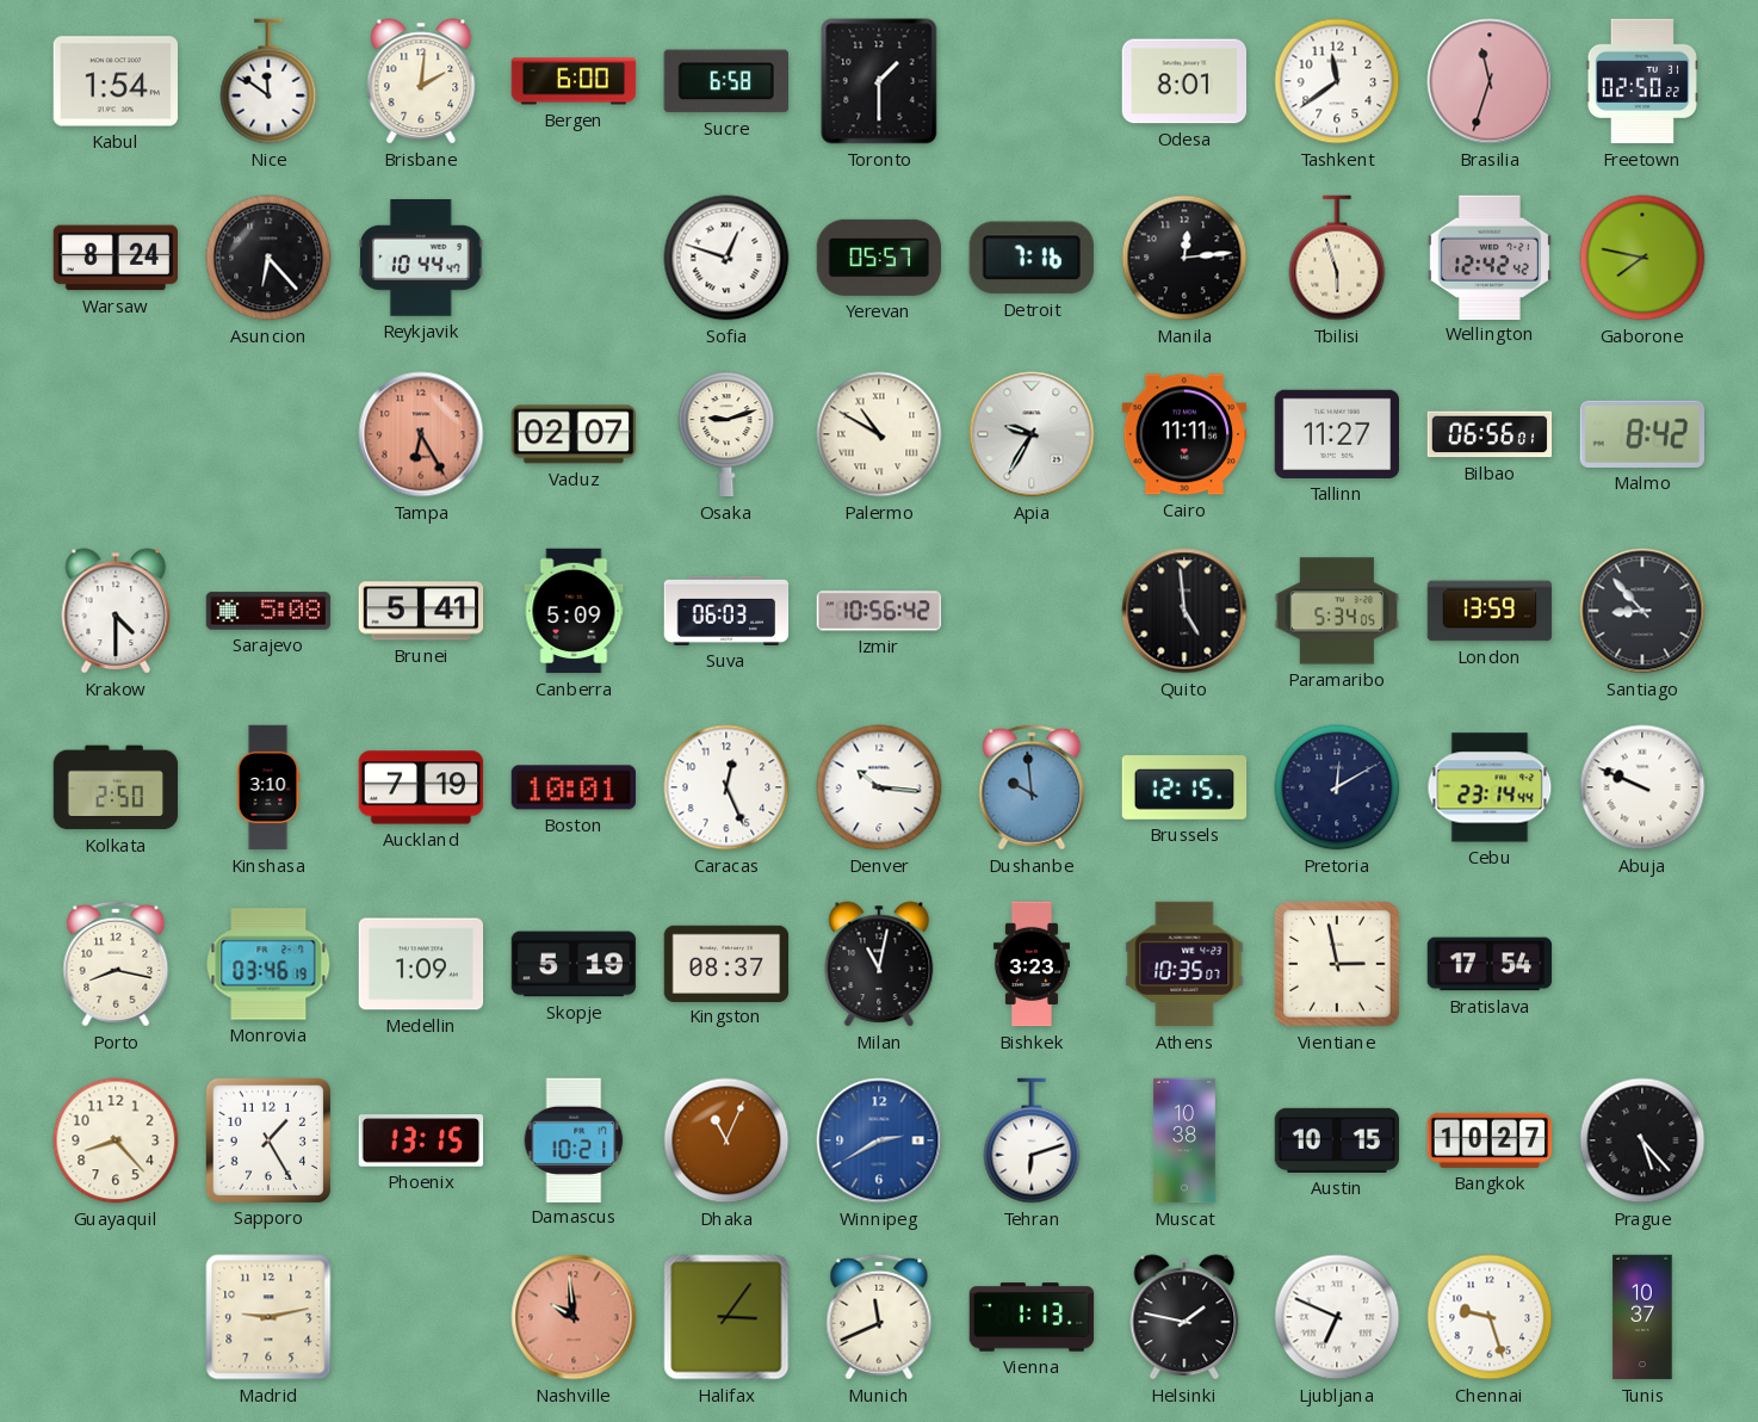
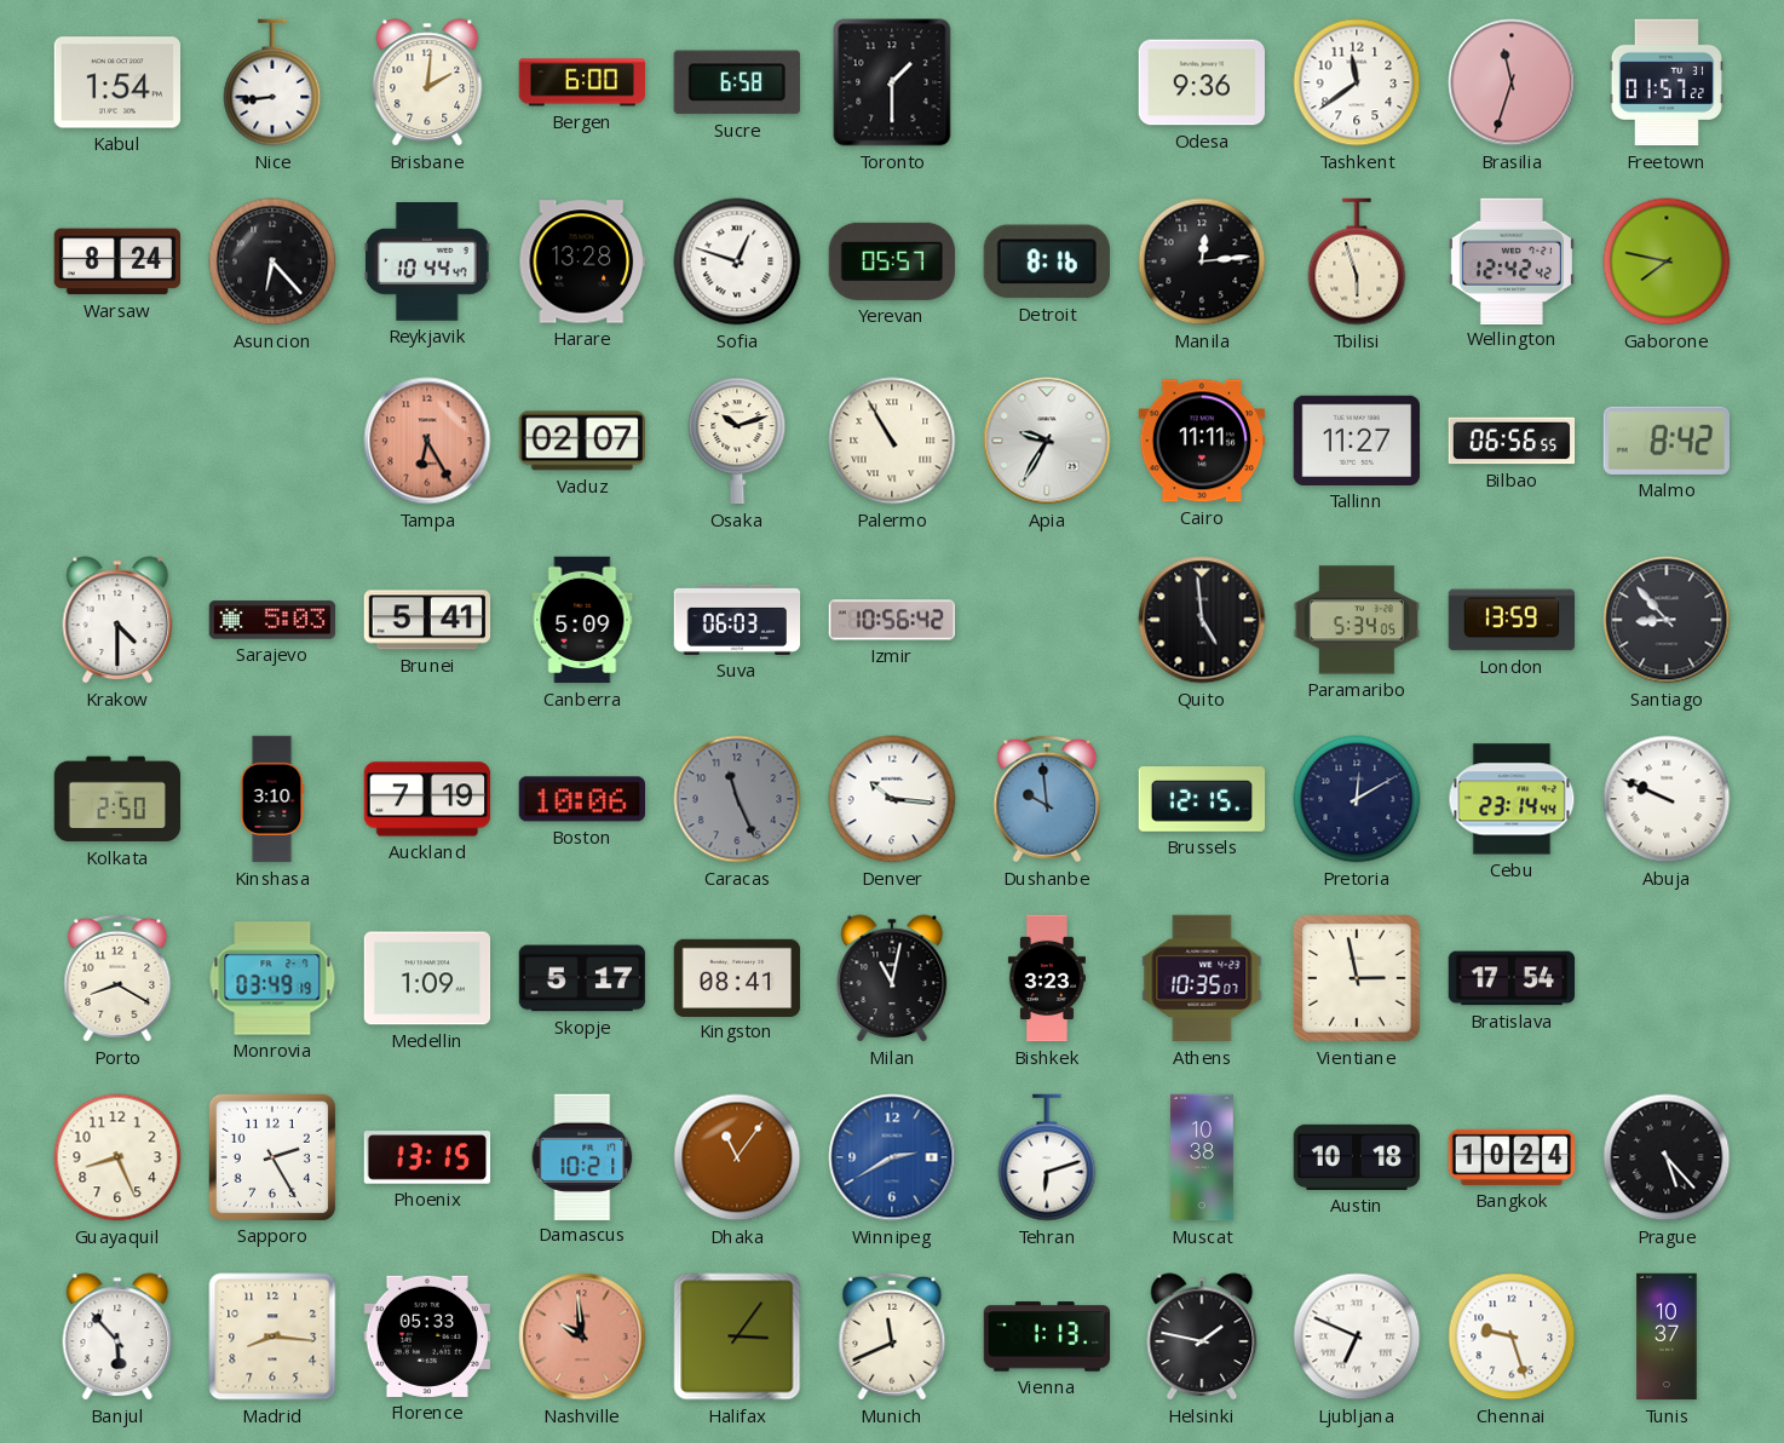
Nice: 11:51 -> 8:44
Odesa: 8:01 -> 9:36
Freetown: 02:50 -> 01:57
Harare: none -> 13:28
Detroit: 7:16 -> 8:16
Osaka: 9:12 -> 10:12
Palermo: 10:50 -> 10:55
Bilbao: 06:56:01 -> 06:56:55
Sarajevo: 5:08 -> 5:03
Boston: 10:01 -> 10:06
Caracas: 12:26 -> 11:26
Caracas dial: white -> grey
Porto: 8:17 -> 8:20
Monrovia: 03:46 -> 03:49
Skopje: 5:19 -> 5:17
Kingston: 08:37 -> 08:41
Guayaquil: 8:23 -> 8:26
Sapporo: 1:25 -> 2:25
Dhaka: 11:04 -> 11:06
Austin: 10:15 -> 10:18
Bangkok: 10:27 -> 10:24
Banjul: none -> 5:53
Madrid: 9:13 -> 8:16
Florence: none -> 05:33
